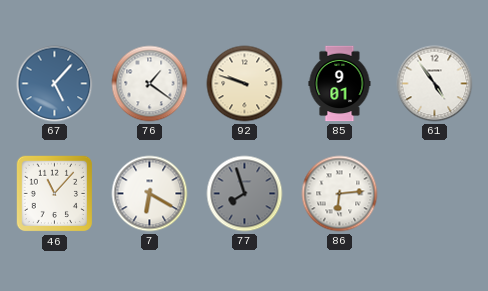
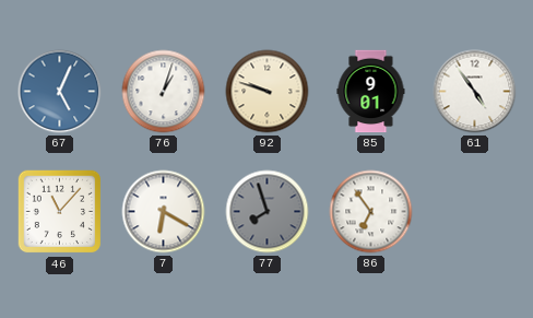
67: 5:07 -> 5:04
76: 1:21 -> 1:03
86: 6:14 -> 6:54
